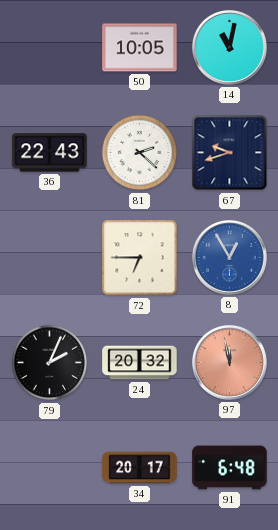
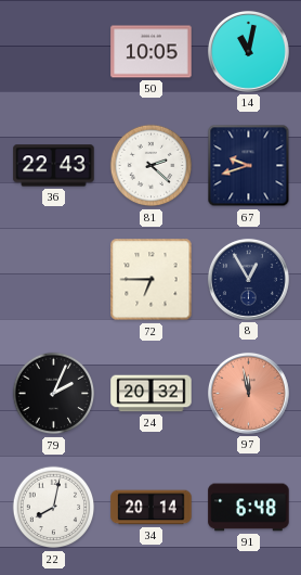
8 dial: blue -> navy
22: none -> 8:02
34: 20:17 -> 20:14
